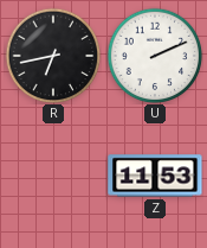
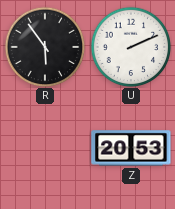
R: 6:43 -> 5:54
Z: 11:53 -> 20:53
